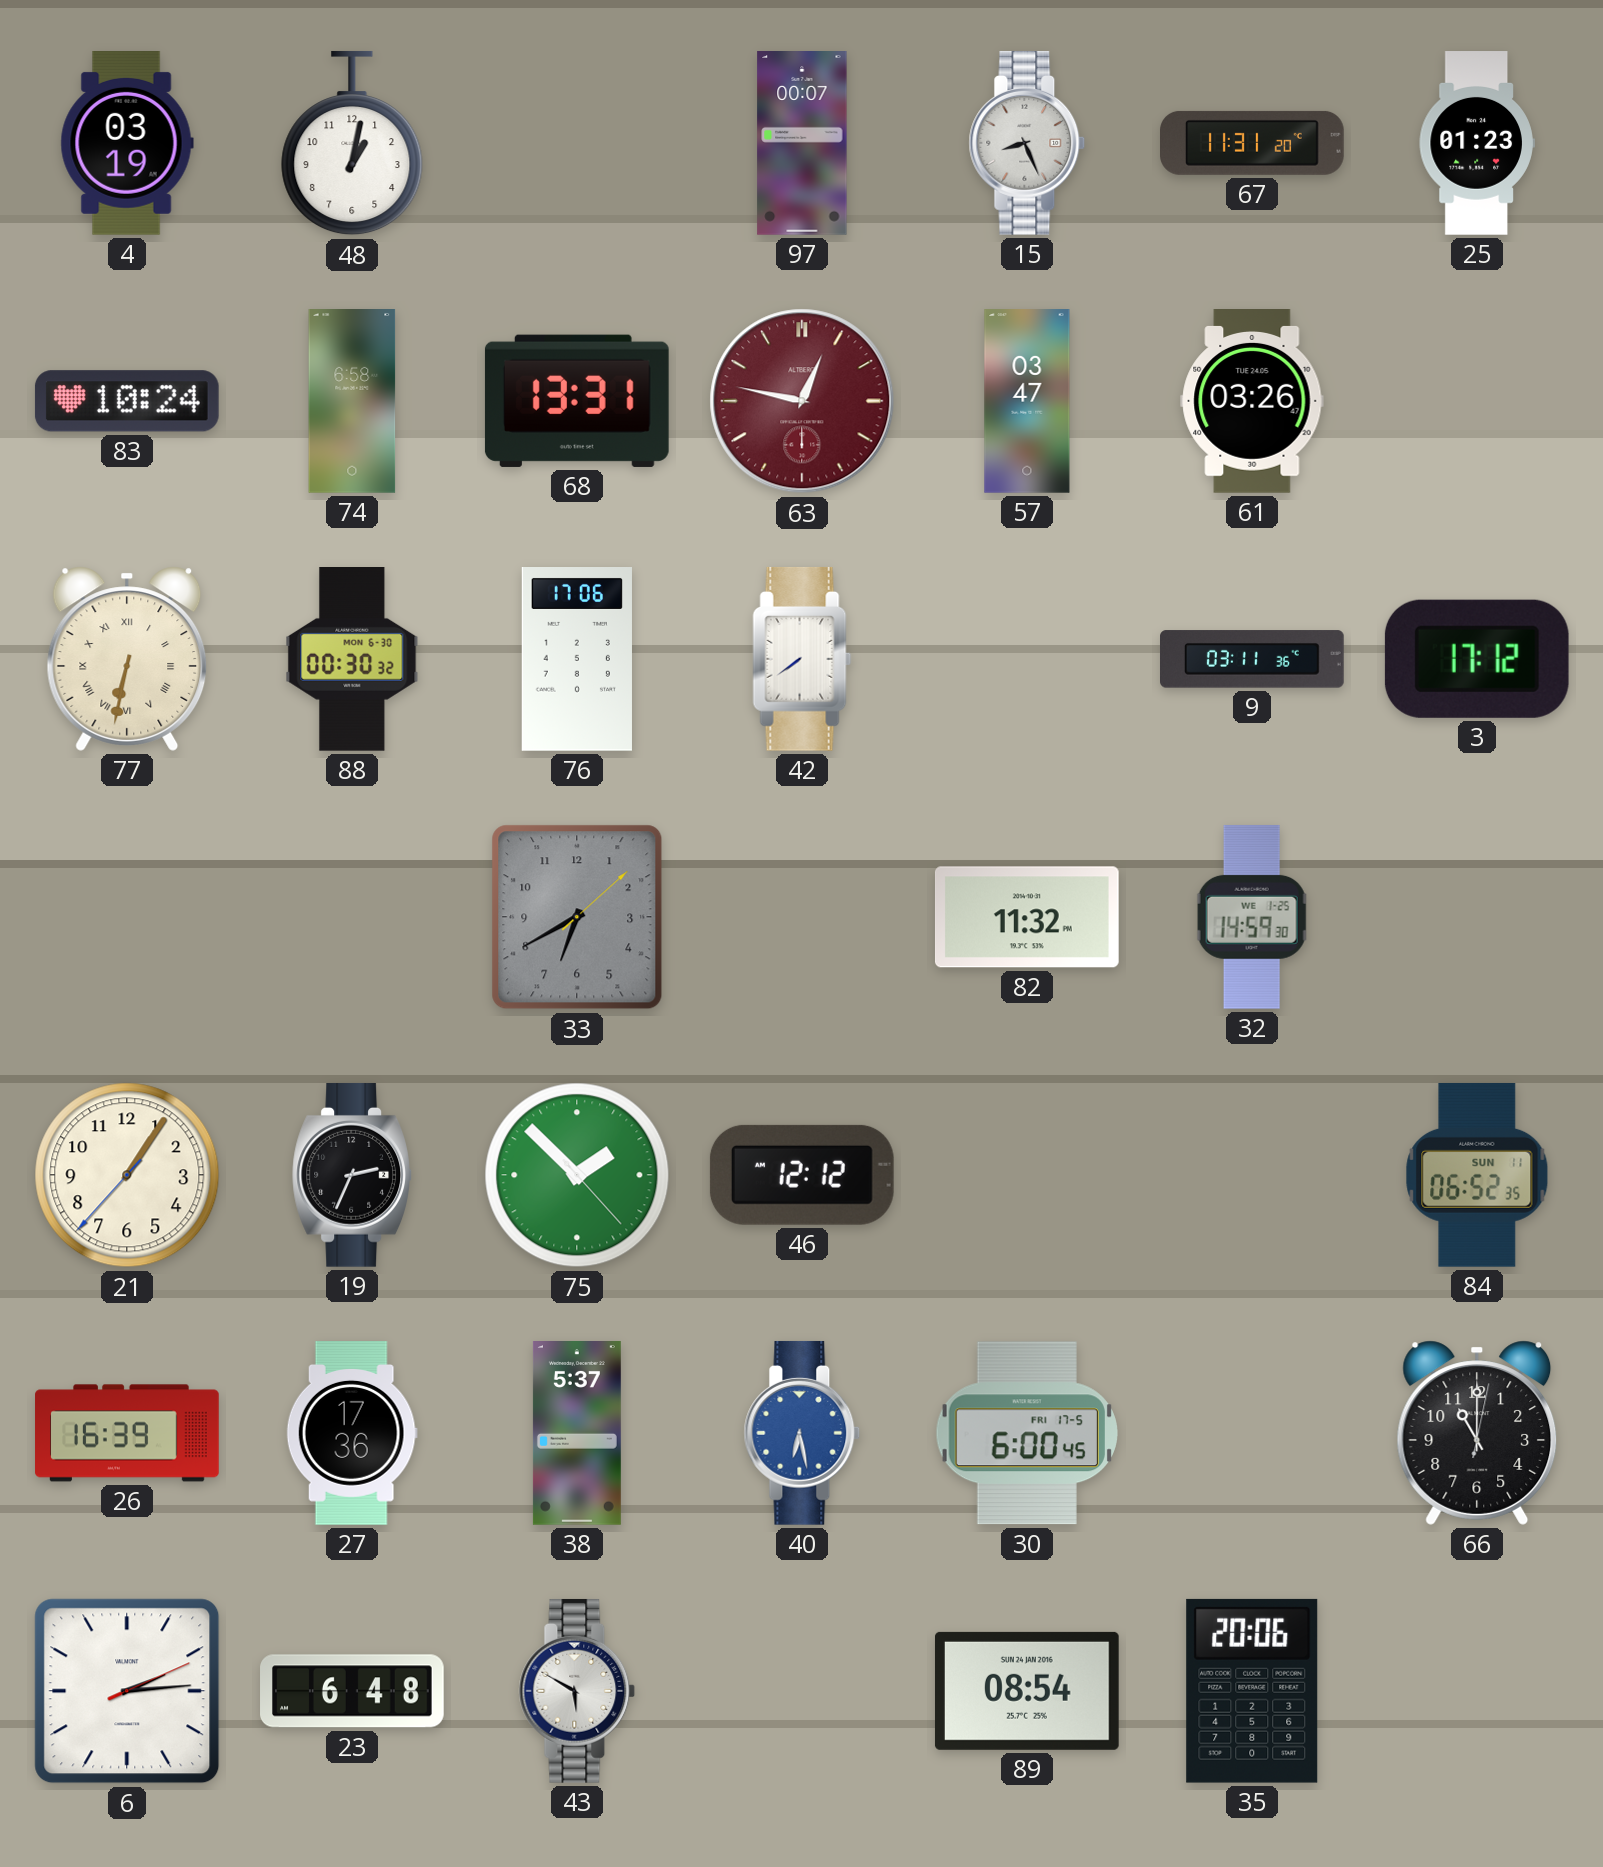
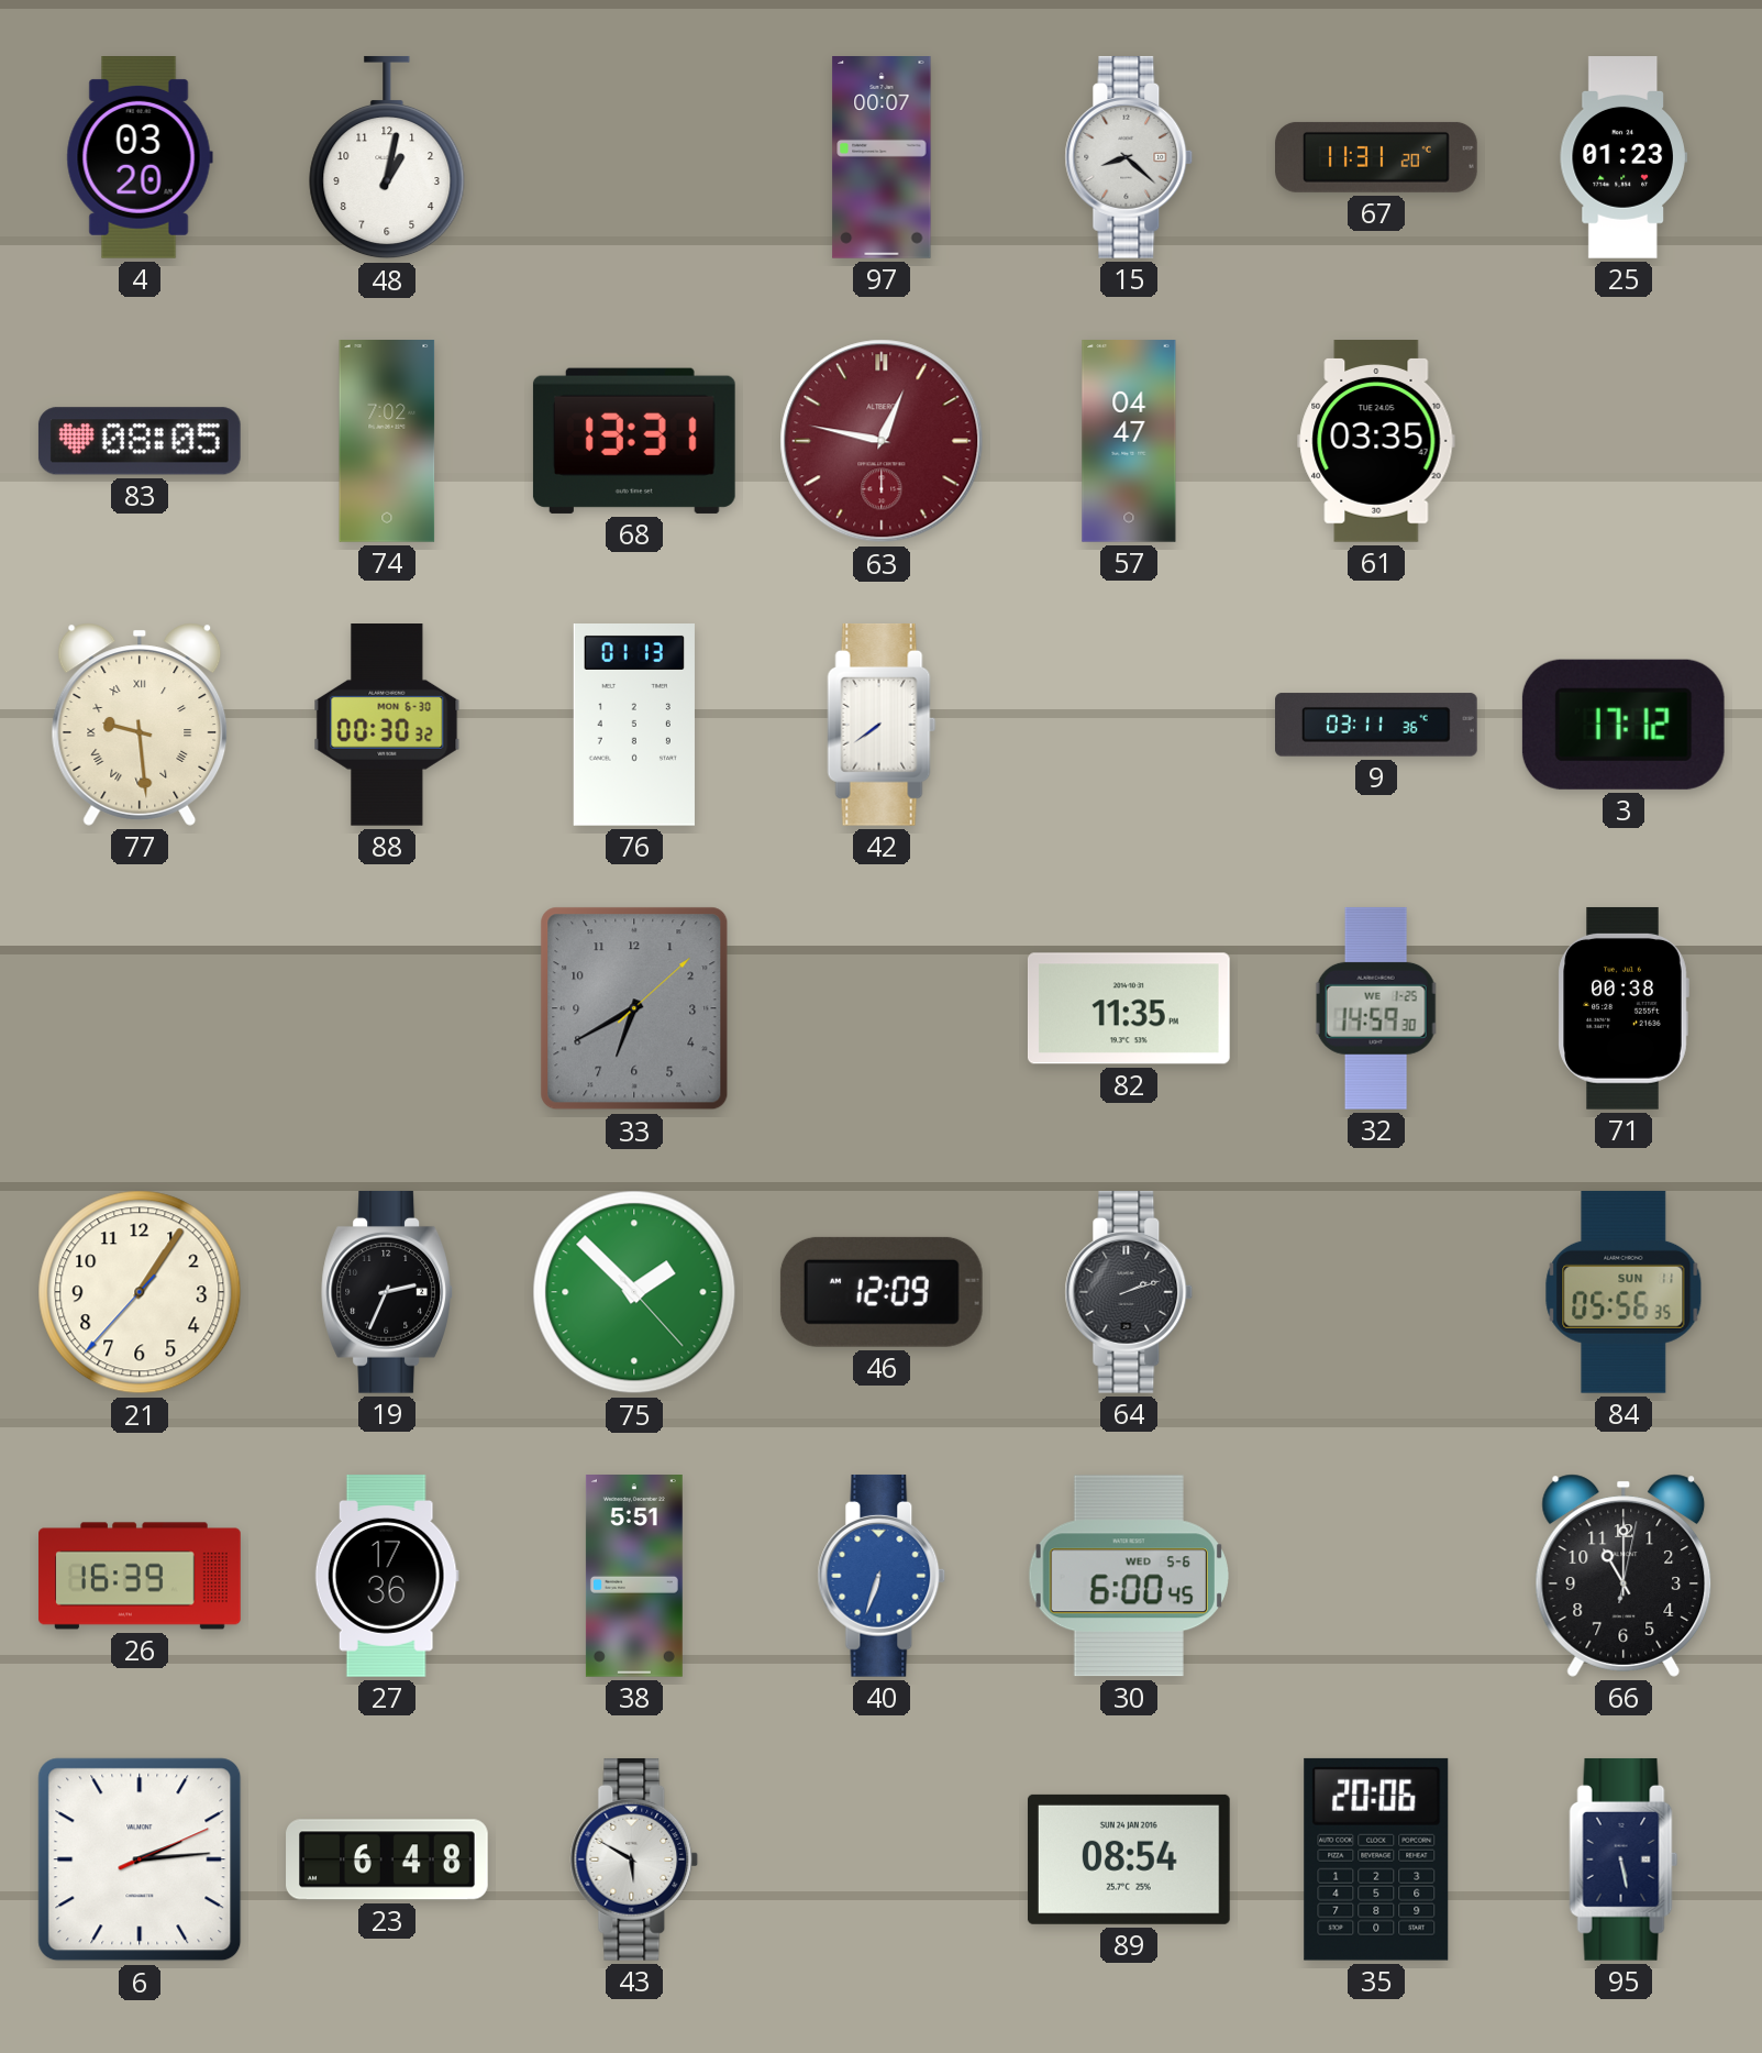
4: 03:19 -> 03:20
15: 8:26 -> 8:22
83: 10:24 -> 08:05
74: 6:58 -> 7:02
57: 03:47 -> 04:47
61: 03:26 -> 03:35
77: 6:32 -> 9:29
76: 17:06 -> 01:13
82: 11:32 -> 11:35
71: none -> 00:38
46: 12:12 -> 12:09
64: none -> 2:12
84: 06:52 -> 05:56
38: 5:37 -> 5:51
40: 6:28 -> 6:33
30 date: FRI 17-5 -> WED 5-6
95: none -> 5:28
